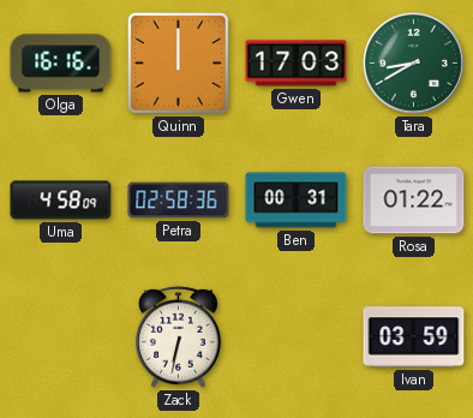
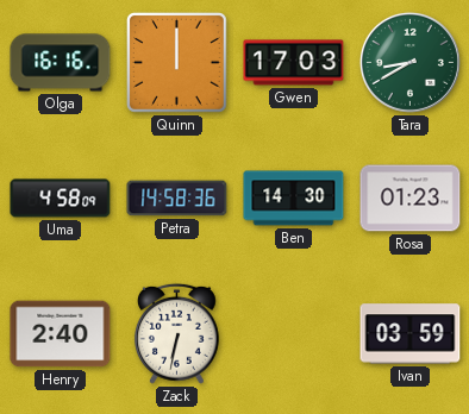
Petra: 02:58 -> 14:58
Ben: 00:31 -> 14:30
Rosa: 01:22 -> 01:23
Henry: none -> 2:40
